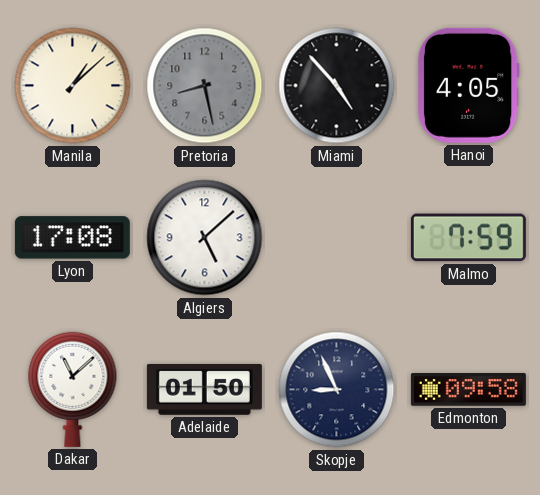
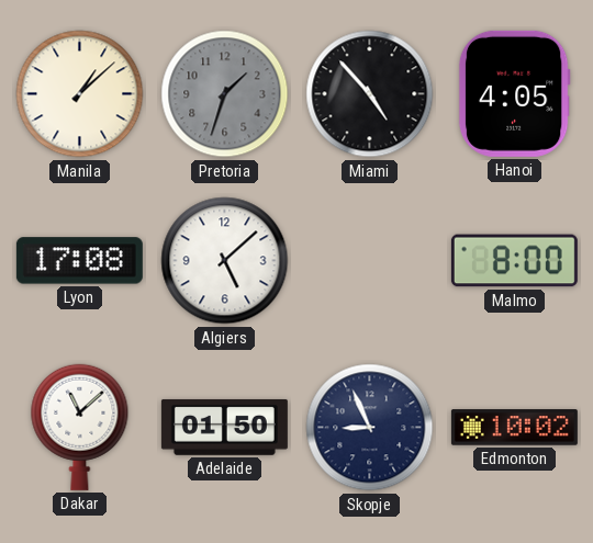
Pretoria: 8:28 -> 1:33
Malmo: 7:59 -> 8:00
Edmonton: 09:58 -> 10:02
